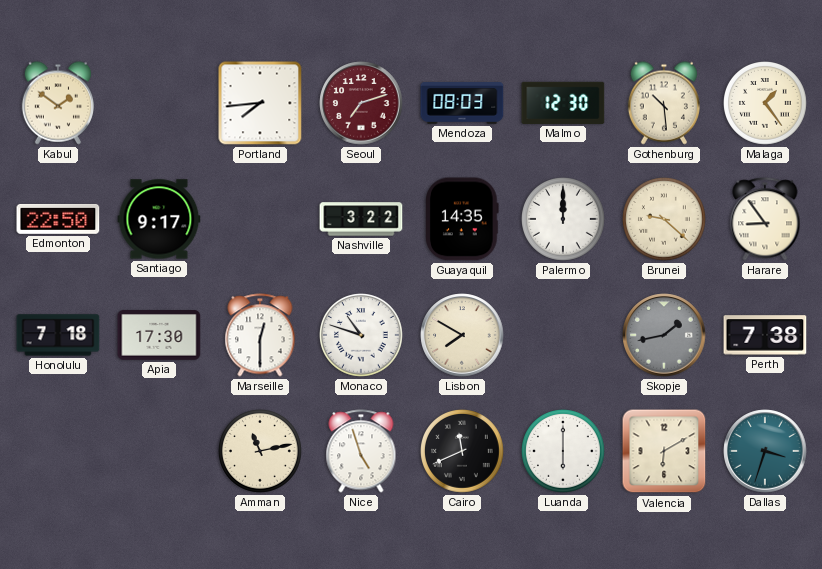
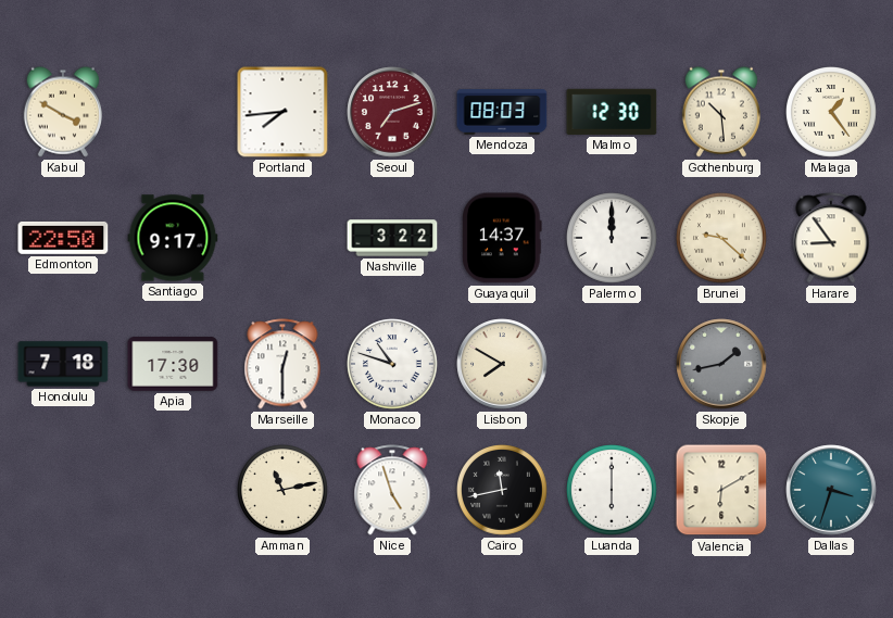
Kabul: 1:51 -> 3:50
Guayaquil: 14:35 -> 14:37
Perth: 7:38 -> none
Cairo: 11:41 -> 11:43
